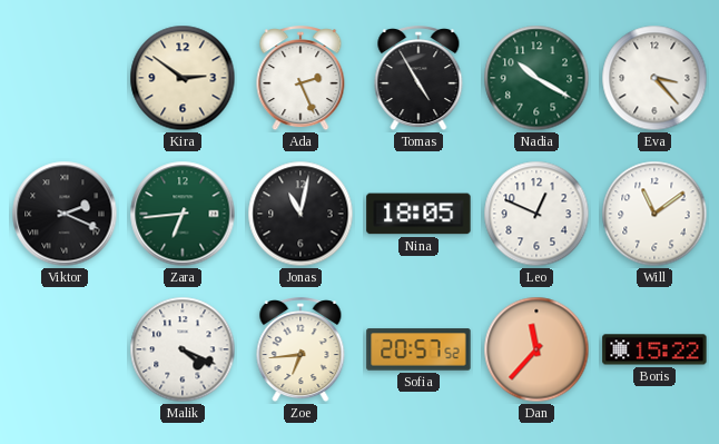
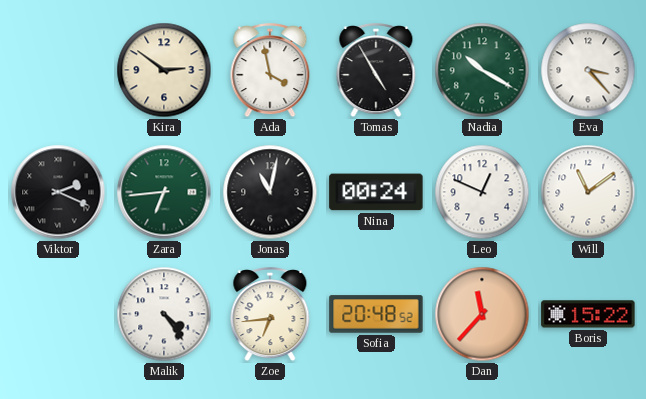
Ada: 2:26 -> 3:58
Nina: 18:05 -> 00:24
Malik: 4:19 -> 4:24
Sofia: 20:57 -> 20:48
